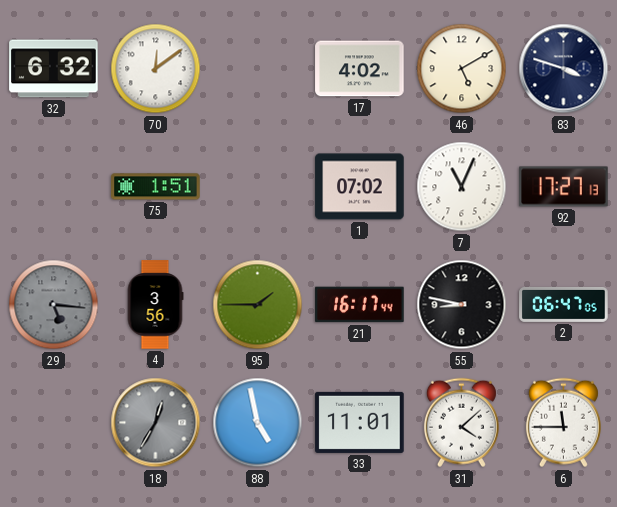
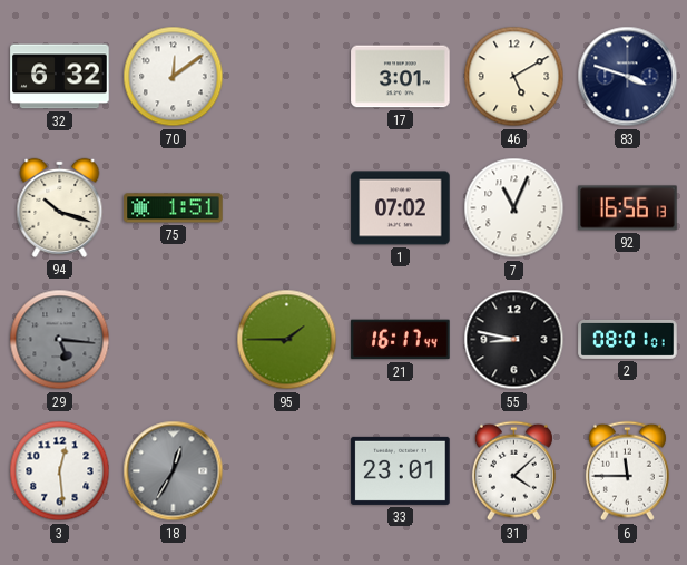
17: 4:02 -> 3:01
94: none -> 10:18
92: 17:27 -> 16:56
4: 3:56 -> none
2: 06:47 -> 08:01
3: none -> 12:29
88: 4:58 -> none
33: 11:01 -> 23:01
